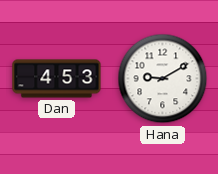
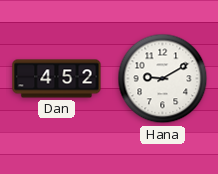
Dan: 4:53 -> 4:52
